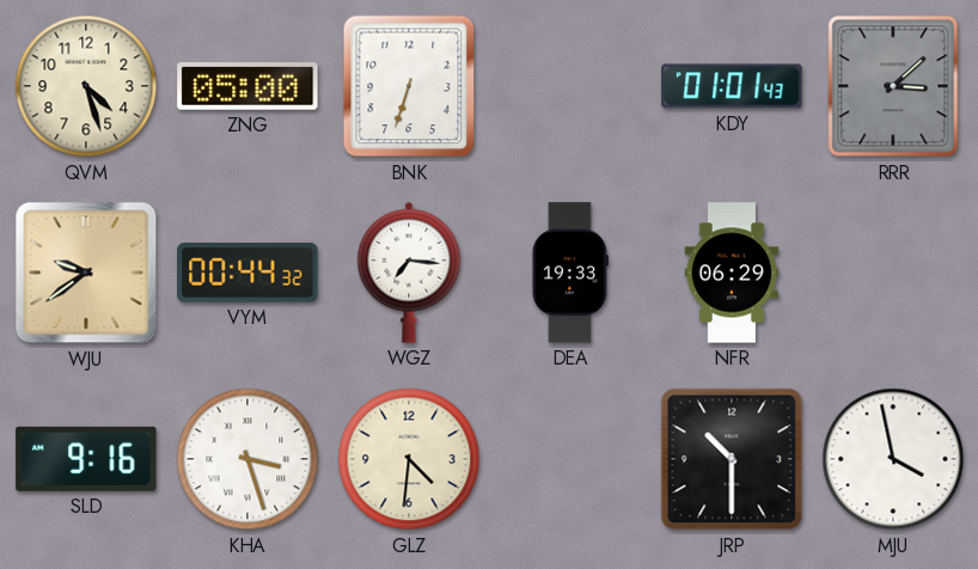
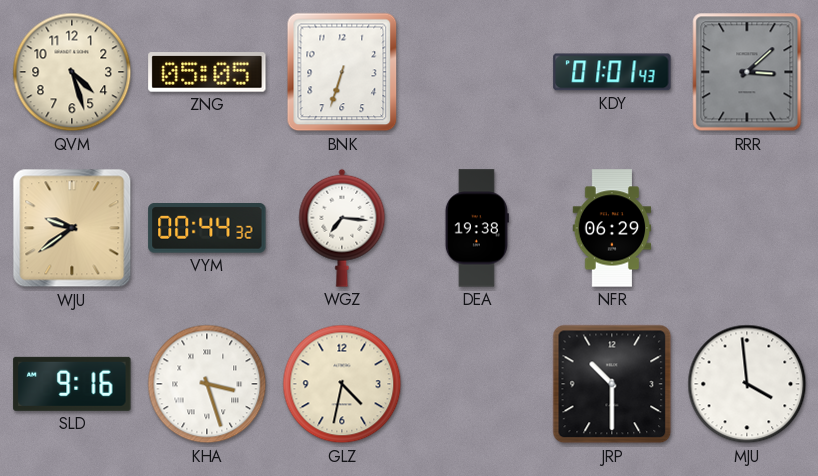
ZNG: 05:00 -> 05:05
DEA: 19:33 -> 19:38
GLZ: 4:31 -> 4:32
MJU: 3:58 -> 3:59
